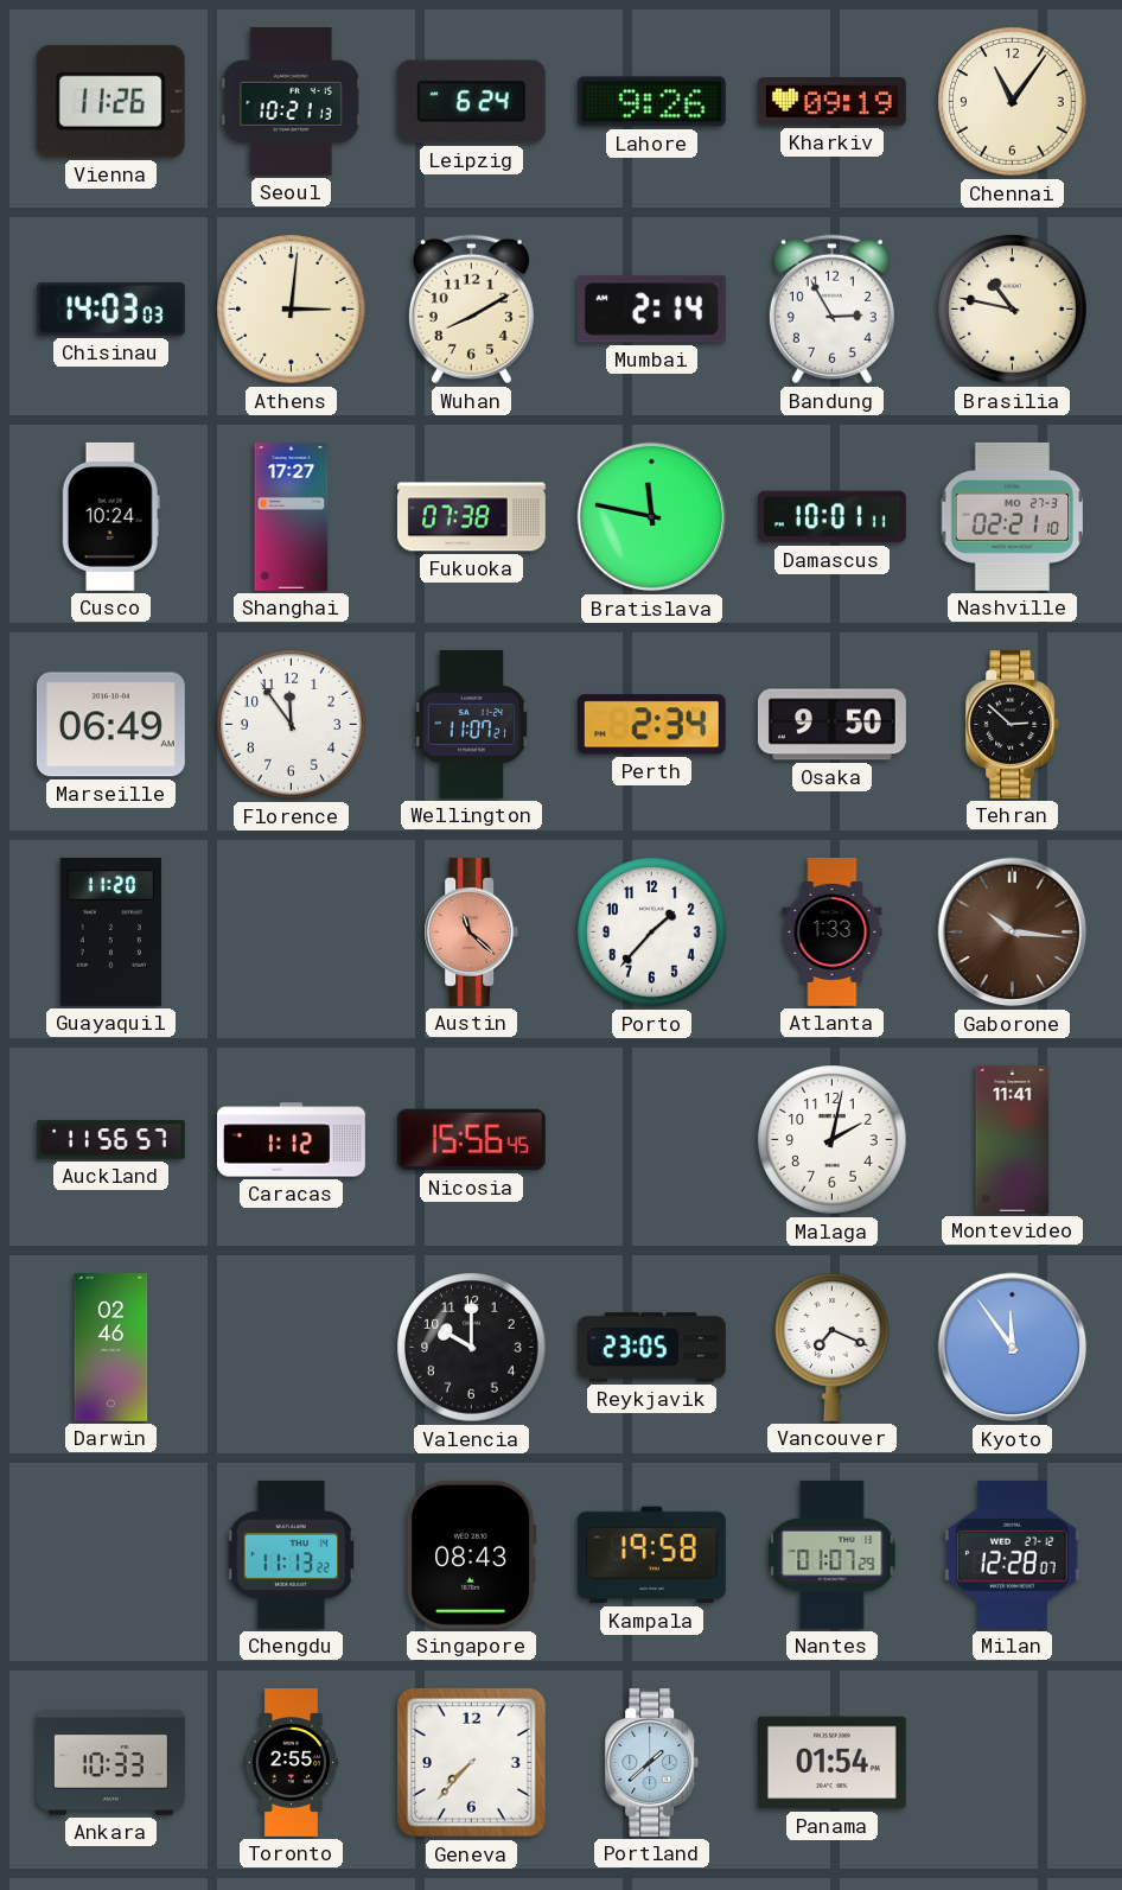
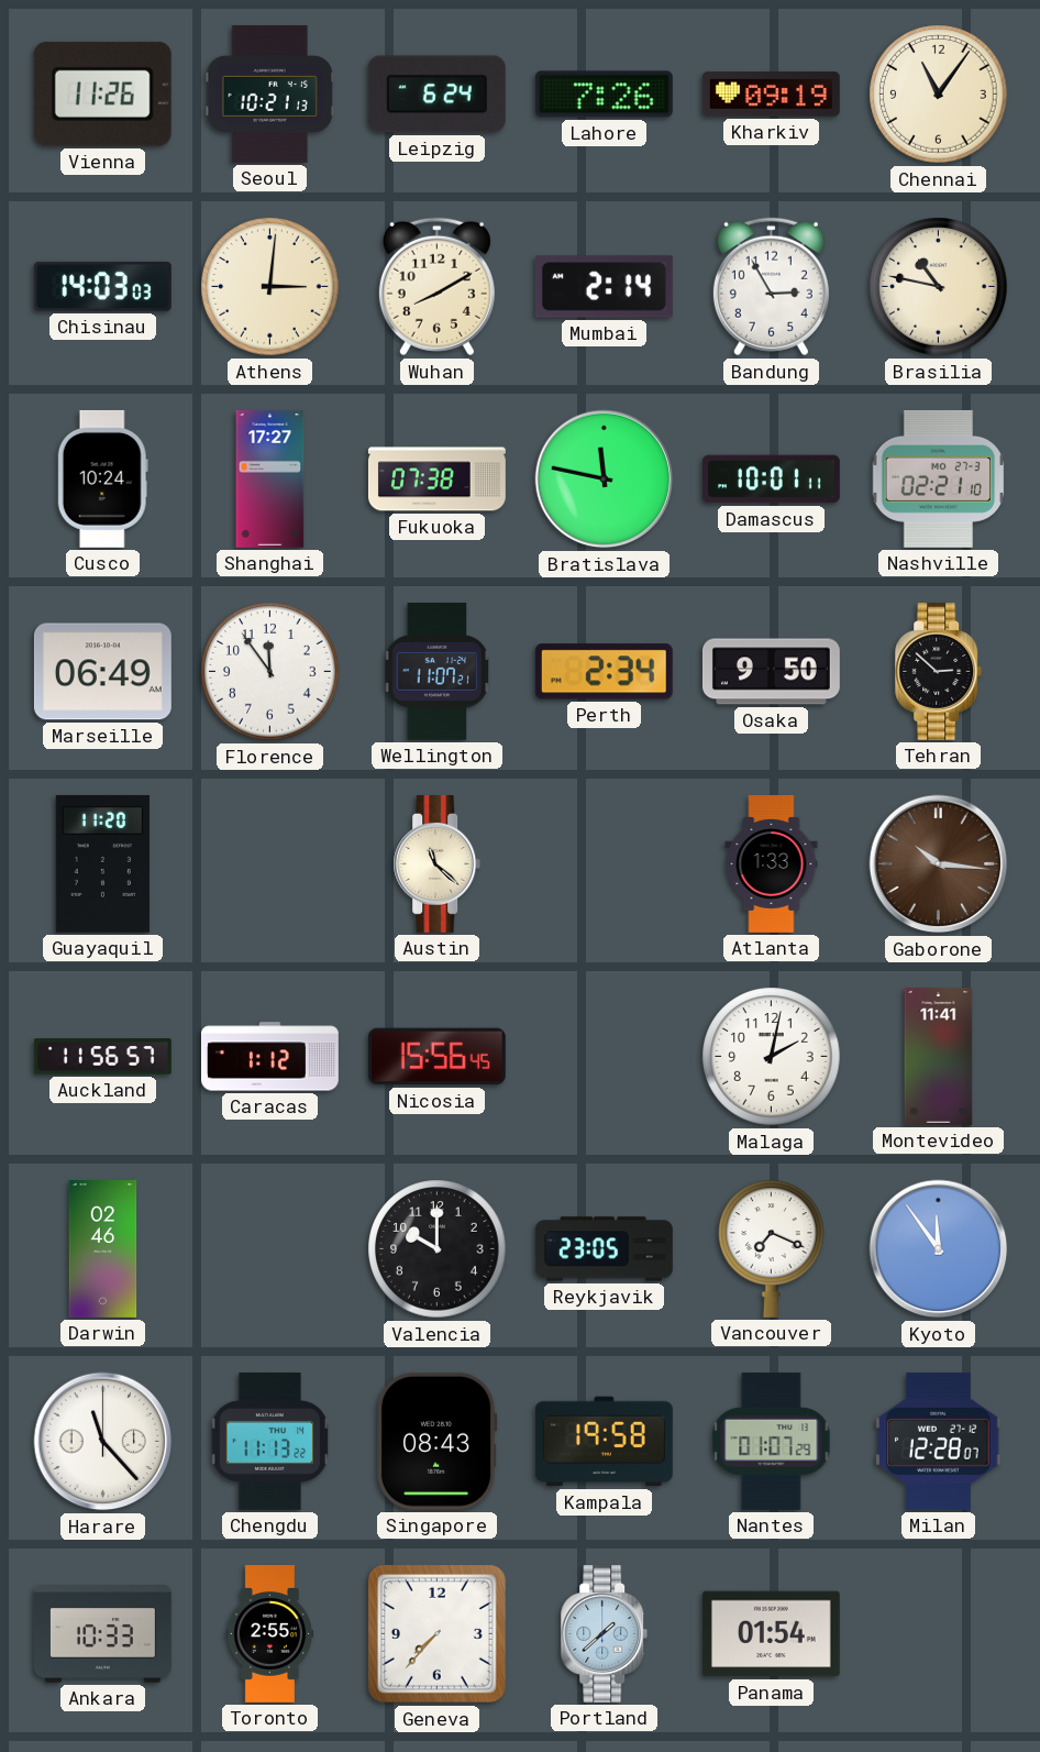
Lahore: 9:26 -> 7:26
Austin dial: salmon -> cream
Porto: 1:37 -> none
Harare: none -> 11:23
